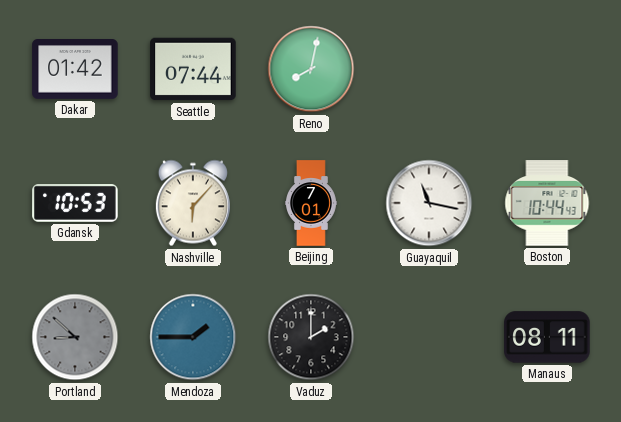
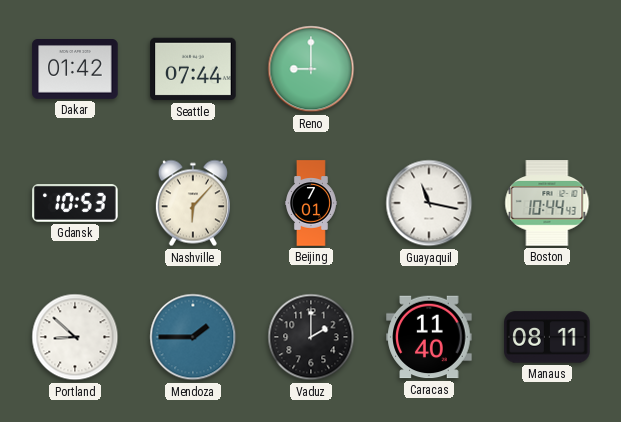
Reno: 8:02 -> 9:00
Portland dial: grey -> white
Caracas: none -> 11:40
